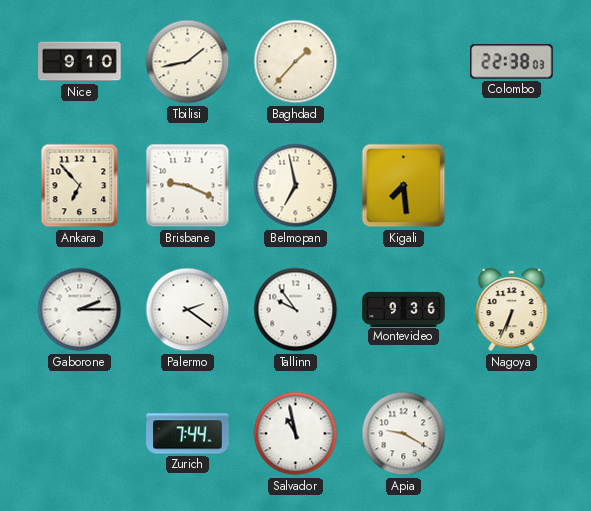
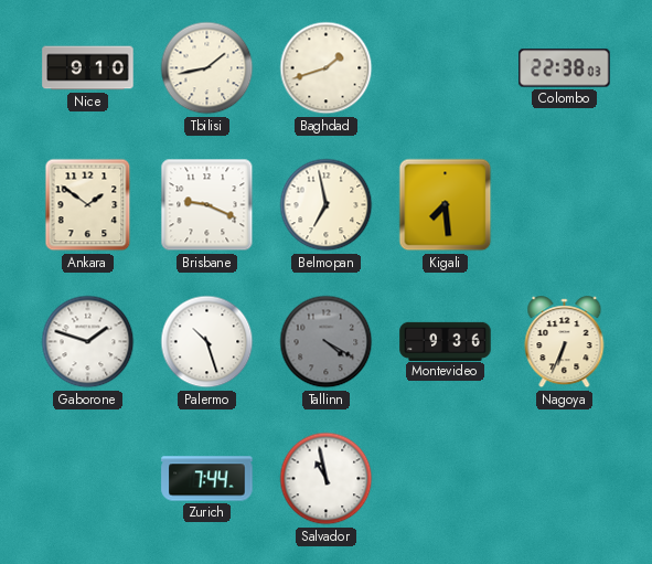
Baghdad: 1:37 -> 1:42
Ankara: 6:53 -> 1:51
Gaborone: 2:15 -> 1:48
Palermo: 2:21 -> 10:27
Tallinn: 9:54 -> 4:20
Tallinn dial: white -> grey
Apia: 9:20 -> none
